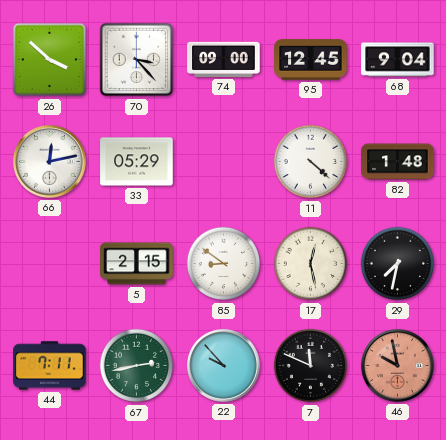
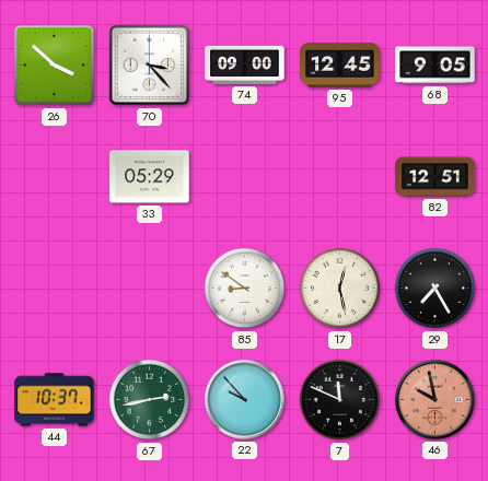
68: 9:04 -> 9:05
66: 12:13 -> none
11: 4:22 -> none
82: 1:48 -> 12:51
5: 2:15 -> none
29: 7:32 -> 7:25
44: 7:11 -> 10:37
